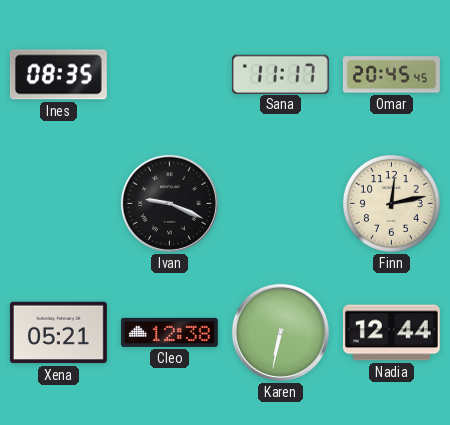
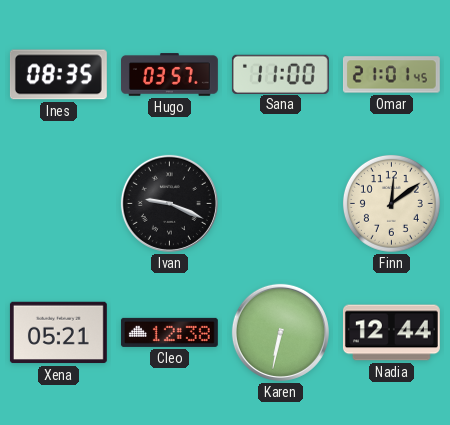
Hugo: none -> 03:57
Sana: 11:17 -> 11:00
Omar: 20:45 -> 21:01
Finn: 12:13 -> 12:09
